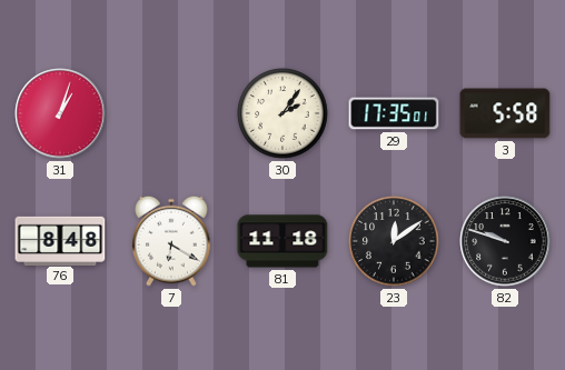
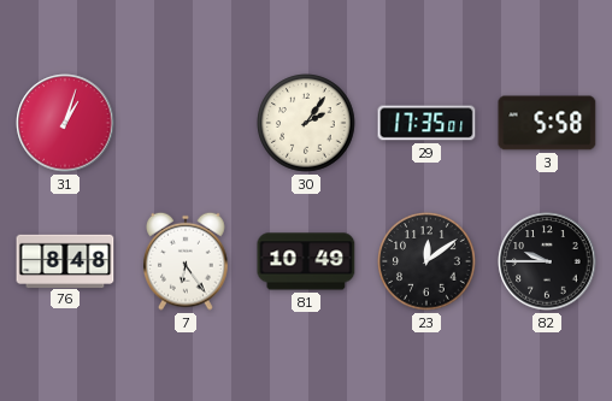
7: 6:20 -> 6:24
81: 11:18 -> 10:49
82: 9:48 -> 9:45
